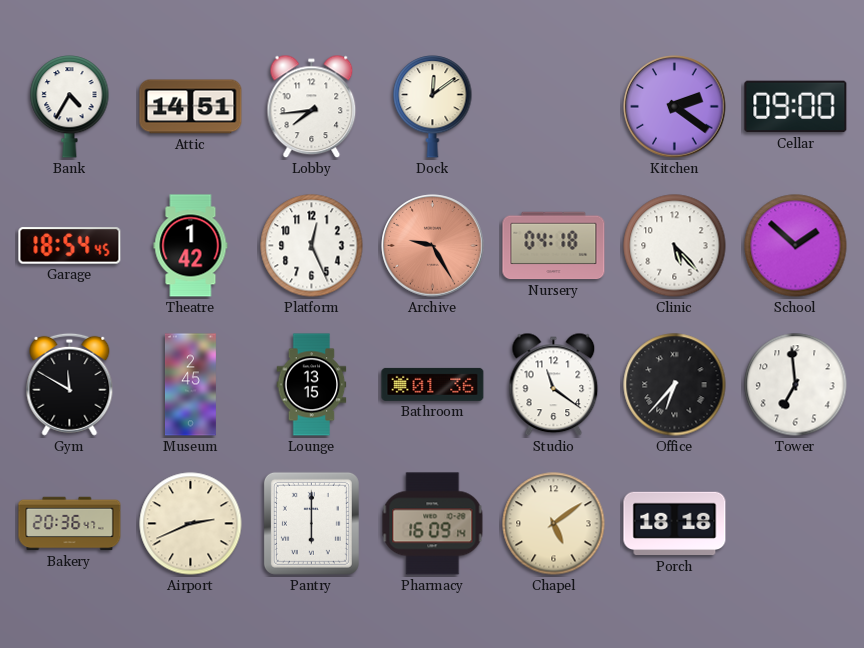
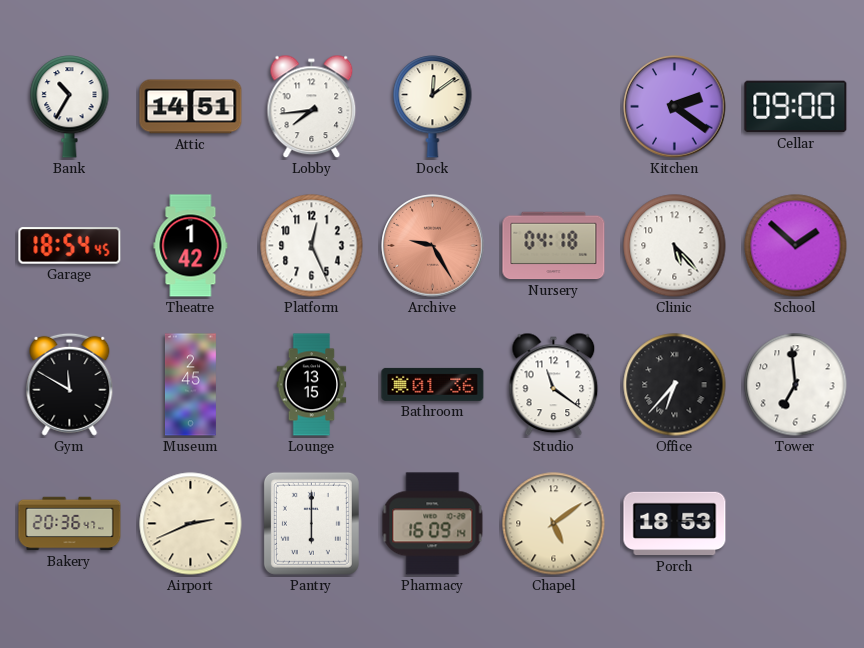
Bank: 4:35 -> 10:35
Porch: 18:18 -> 18:53
